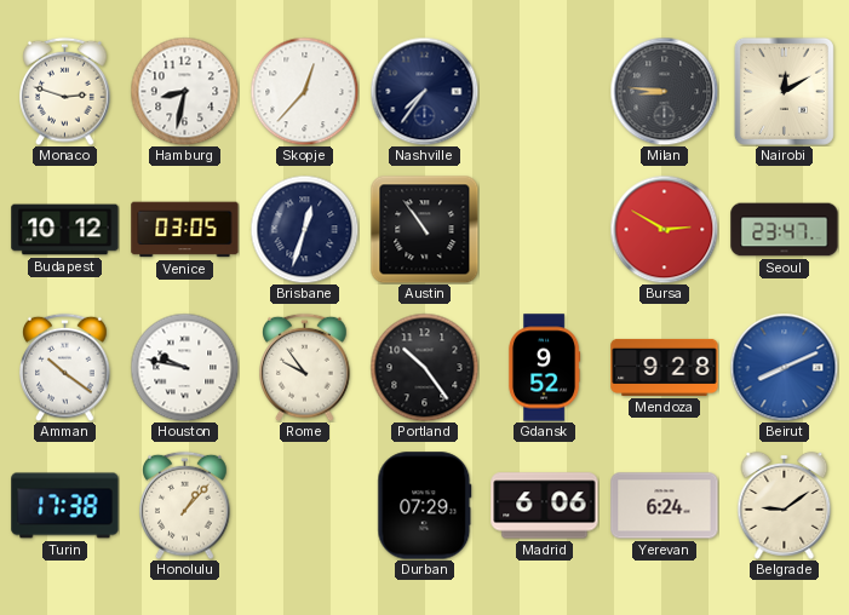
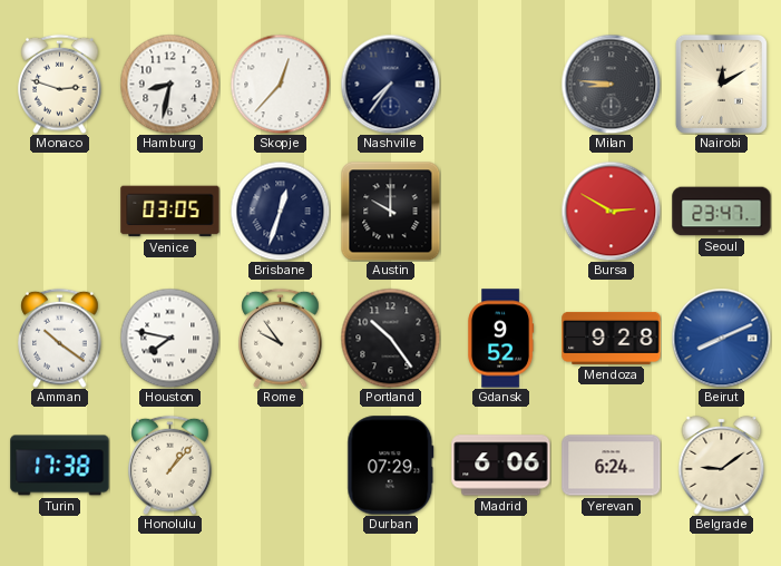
Budapest: 10:12 -> none
Austin: 10:54 -> 10:00
Houston: 9:47 -> 7:47
